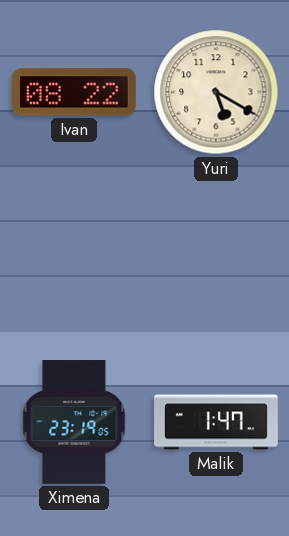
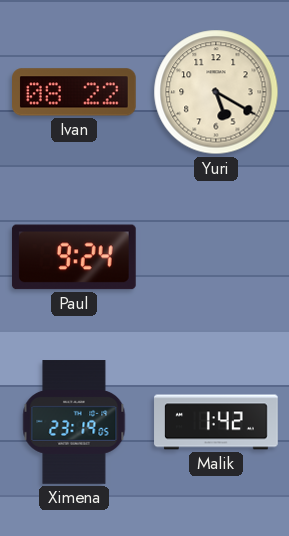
Paul: none -> 9:24
Malik: 1:47 -> 1:42
